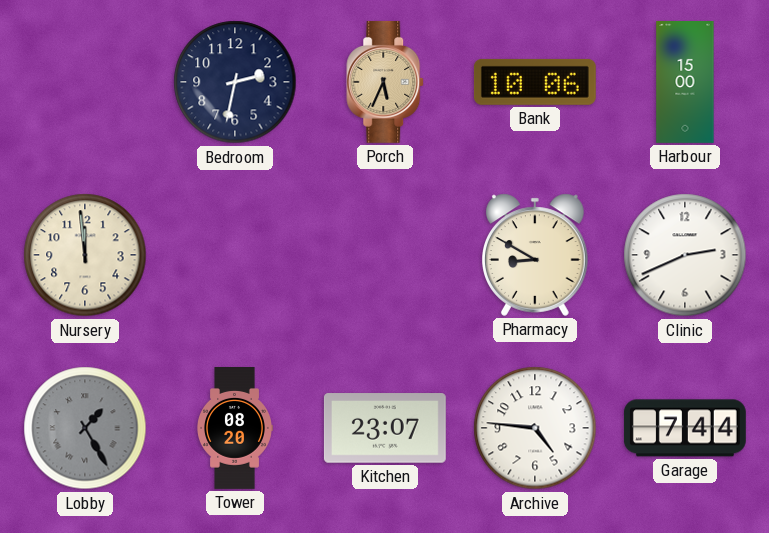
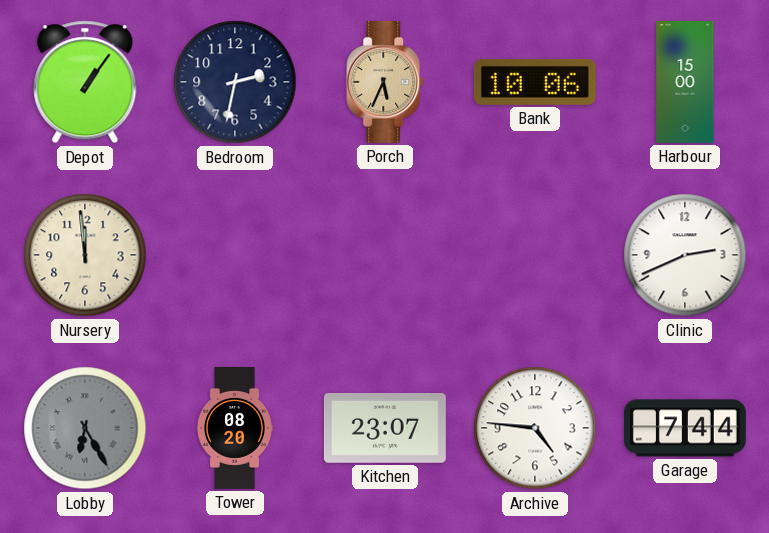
Depot: none -> 1:06
Pharmacy: 8:50 -> none
Lobby: 1:25 -> 6:25
